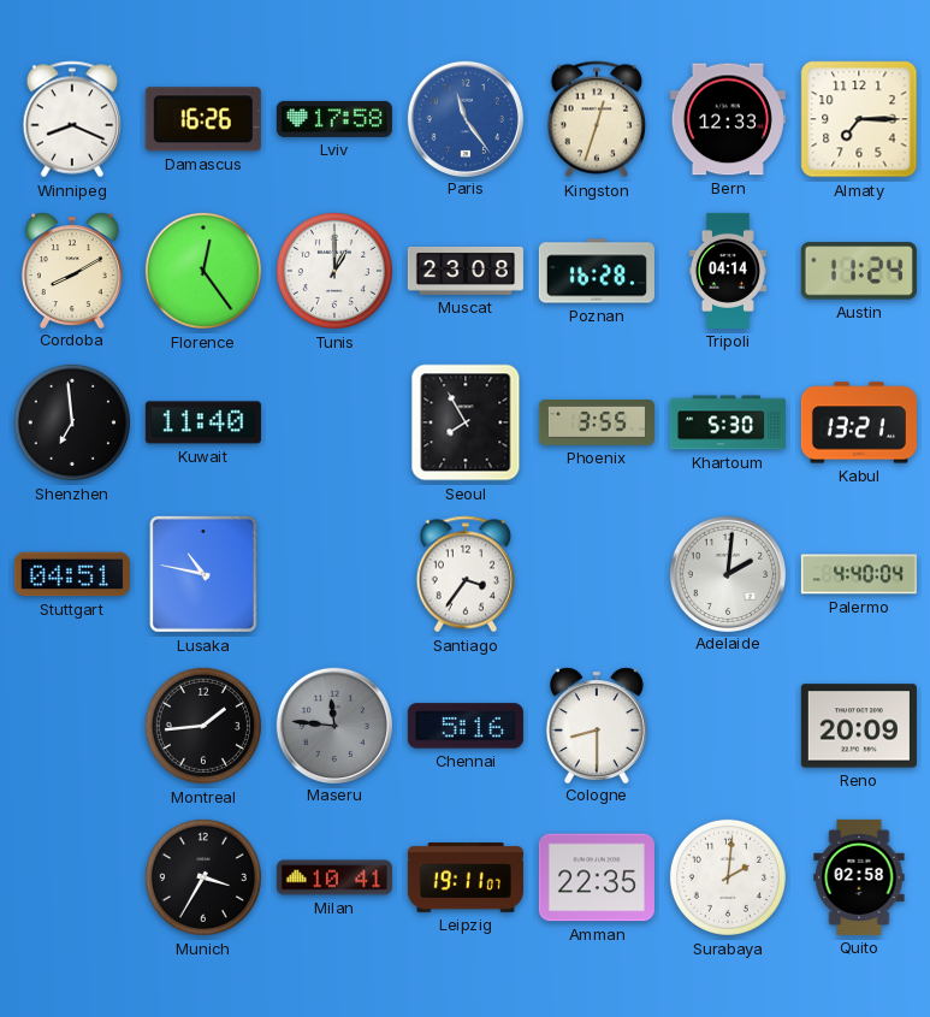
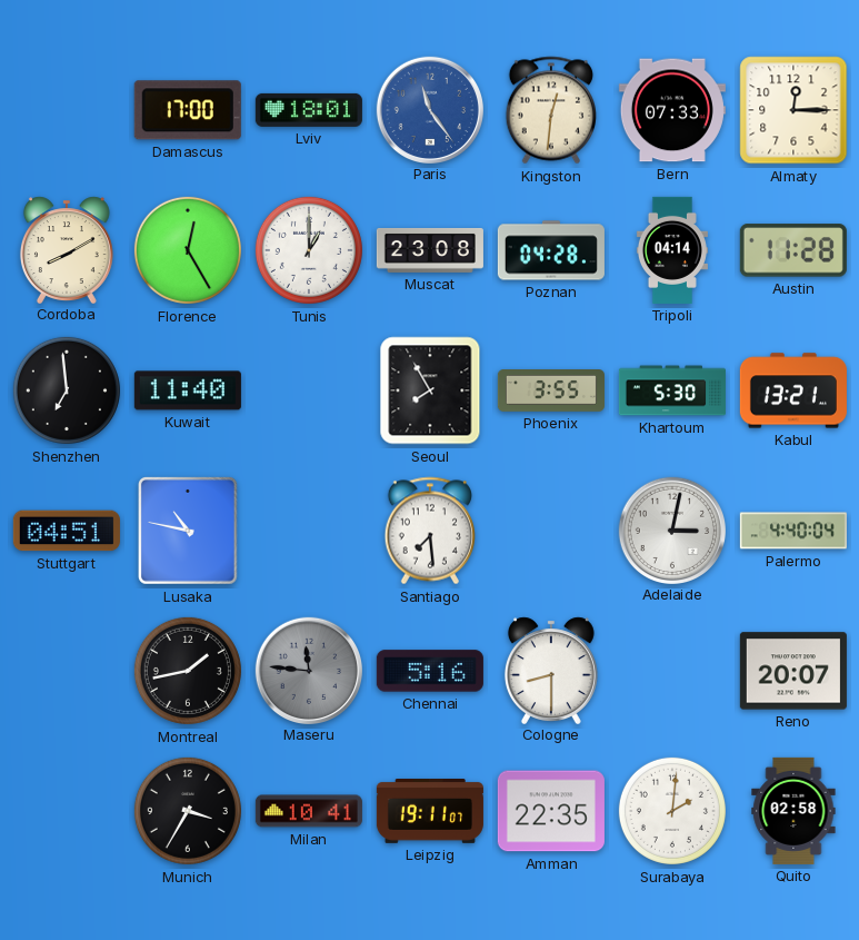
Winnipeg: 8:19 -> none
Damascus: 16:26 -> 17:00
Lviv: 17:58 -> 18:01
Kingston: 12:33 -> 12:31
Bern: 12:33 -> 07:33
Almaty: 7:15 -> 12:15
Florence: 12:24 -> 12:25
Poznan: 16:28 -> 04:28
Austin: 11:24 -> 11:28
Santiago: 3:36 -> 7:29
Adelaide: 2:01 -> 3:02
Montreal: 1:44 -> 1:43
Reno: 20:09 -> 20:07
